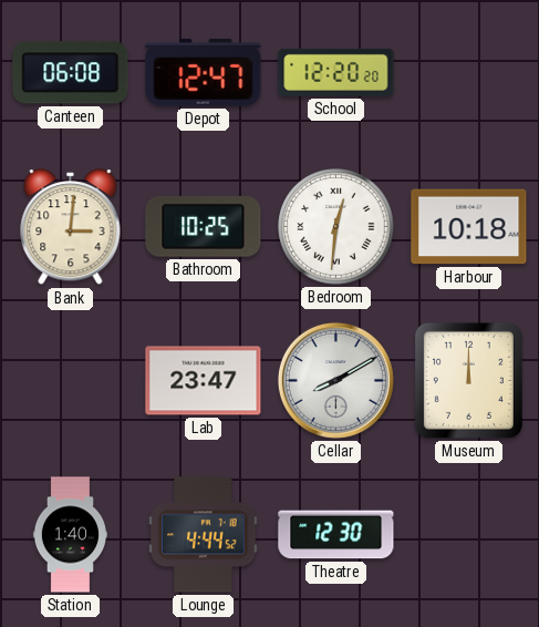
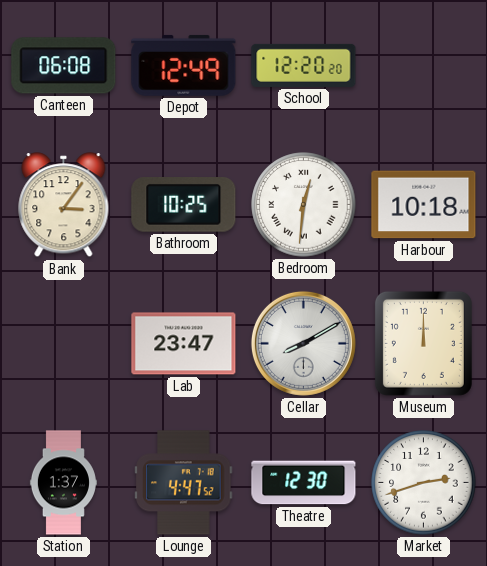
Depot: 12:47 -> 12:49
Bank: 3:01 -> 3:06
Station: 1:40 -> 1:37
Lounge: 4:44 -> 4:47
Market: none -> 2:42
